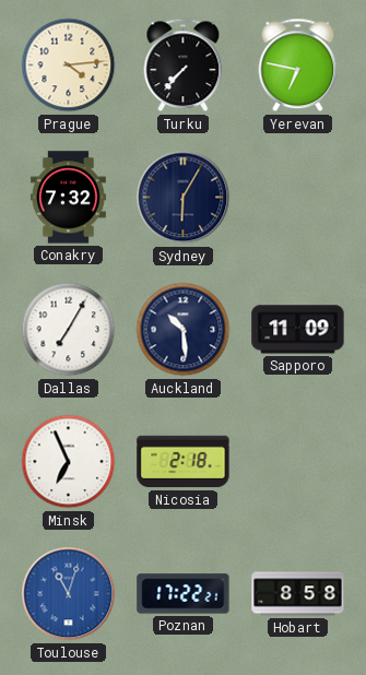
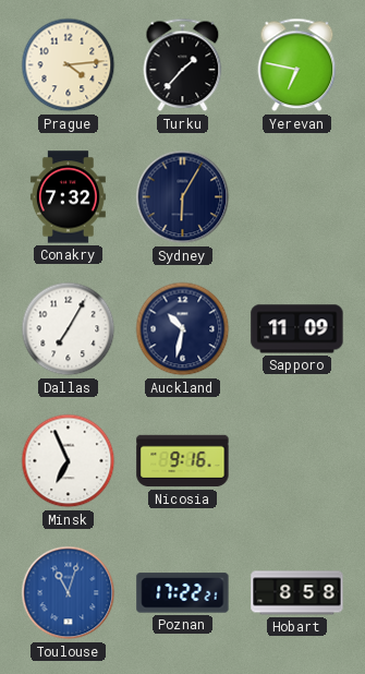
Turku: 7:37 -> 1:37
Auckland: 10:29 -> 10:32
Nicosia: 2:18 -> 9:16
